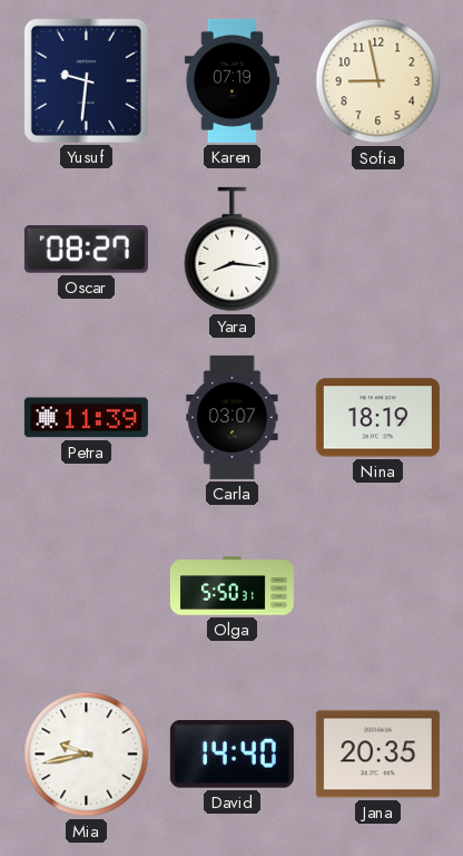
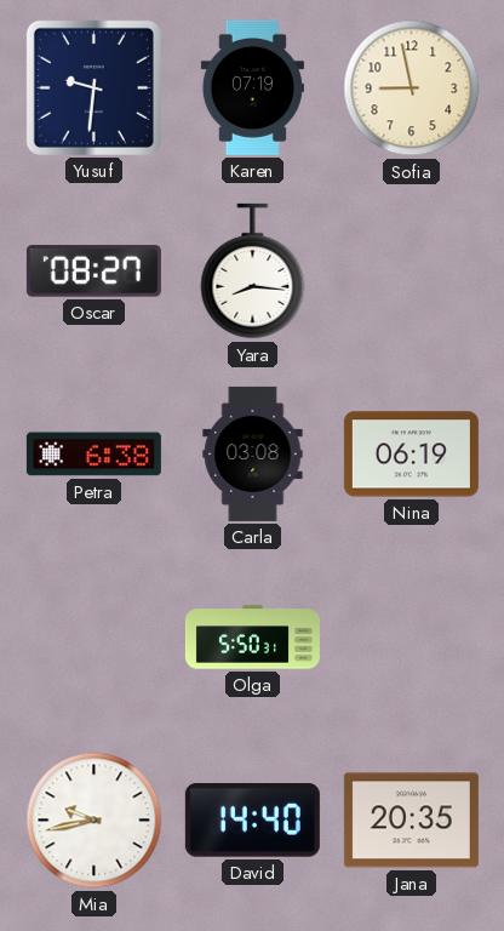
Petra: 11:39 -> 6:38
Carla: 03:07 -> 03:08
Nina: 18:19 -> 06:19
